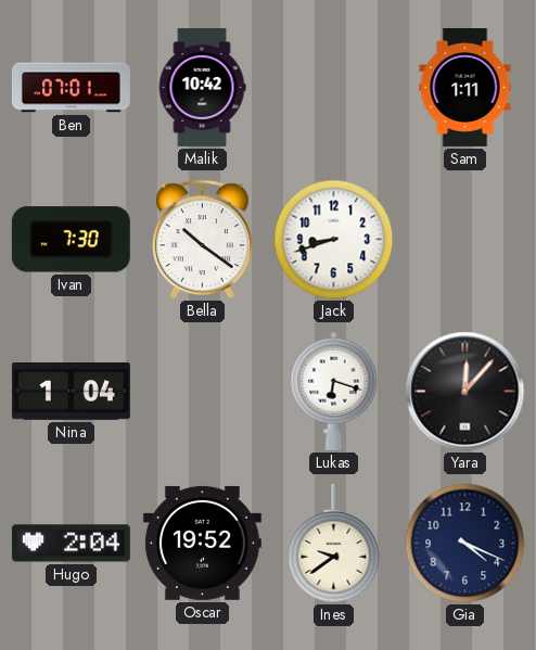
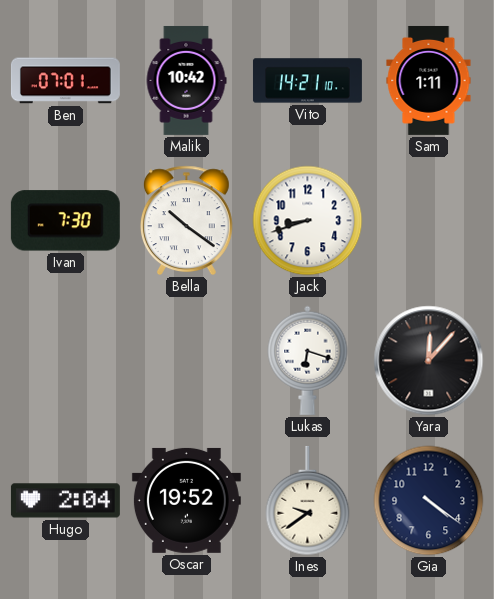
Vito: none -> 14:21
Nina: 1:04 -> none
Gia: 4:19 -> 4:21
